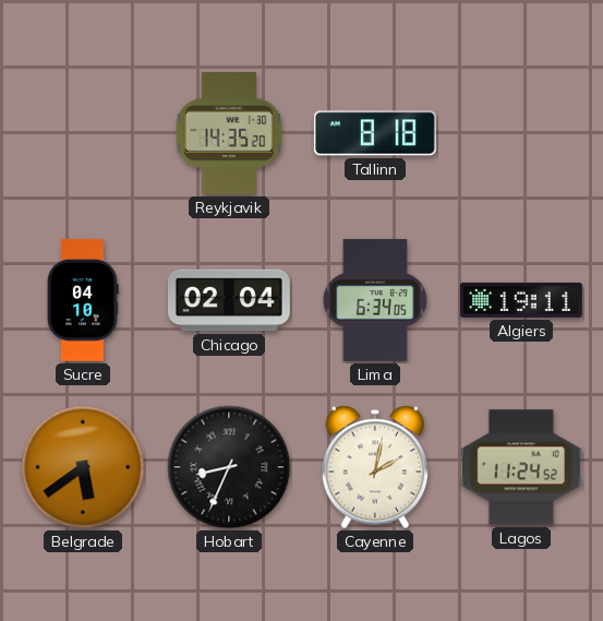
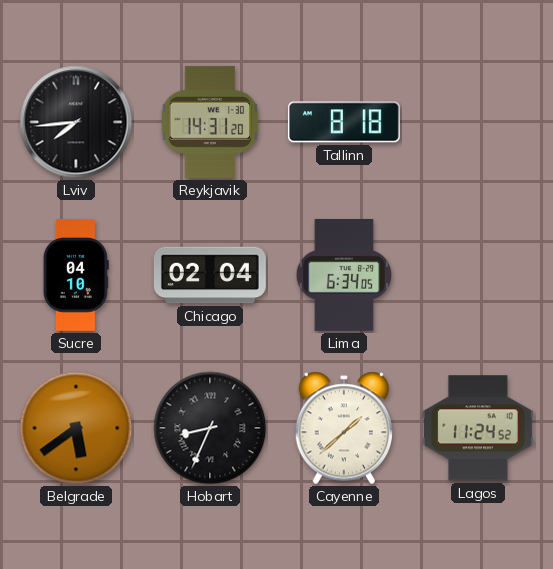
Lviv: none -> 7:44
Reykjavik: 14:35 -> 14:31
Algiers: 19:11 -> none
Cayenne: 2:02 -> 1:38
